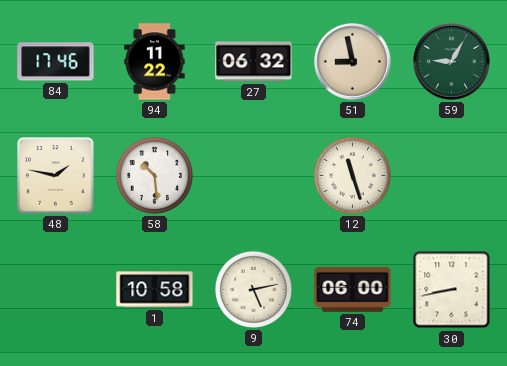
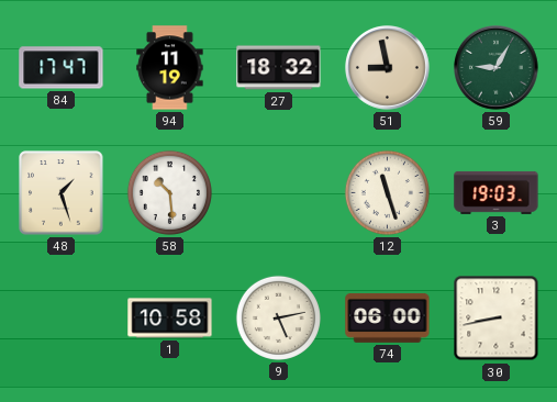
84: 17:46 -> 17:47
94: 11:22 -> 11:19
27: 06:32 -> 18:32
48: 1:47 -> 1:27
3: none -> 19:03
